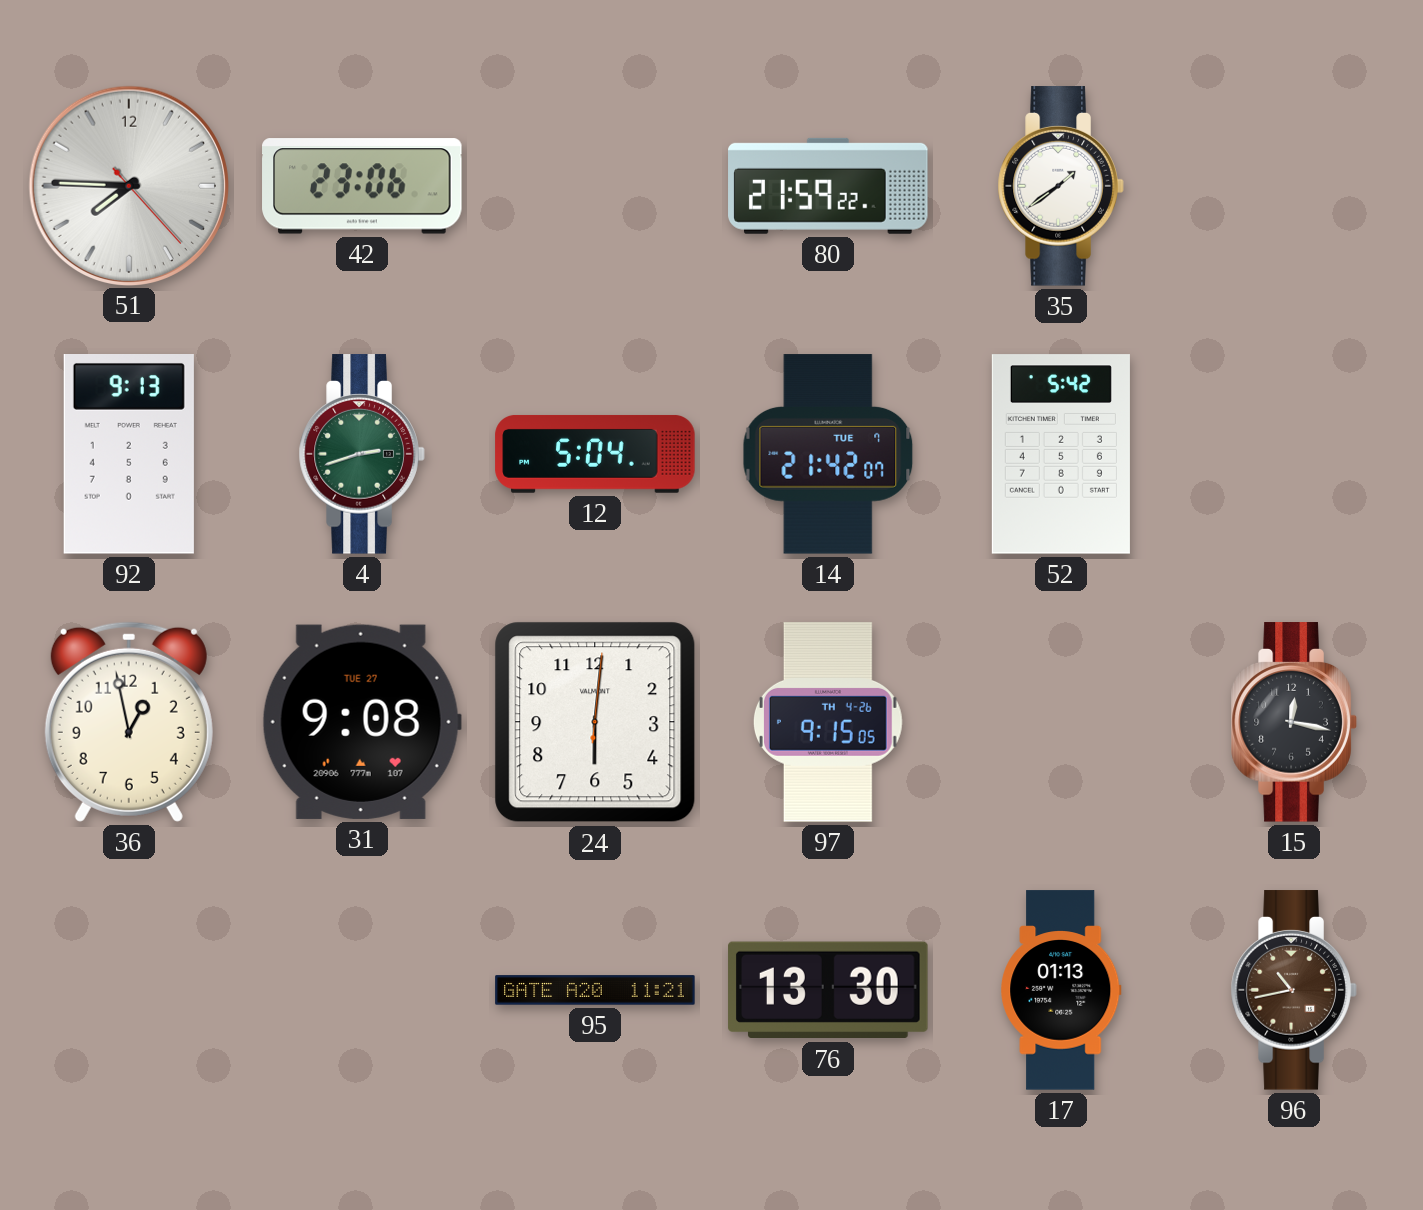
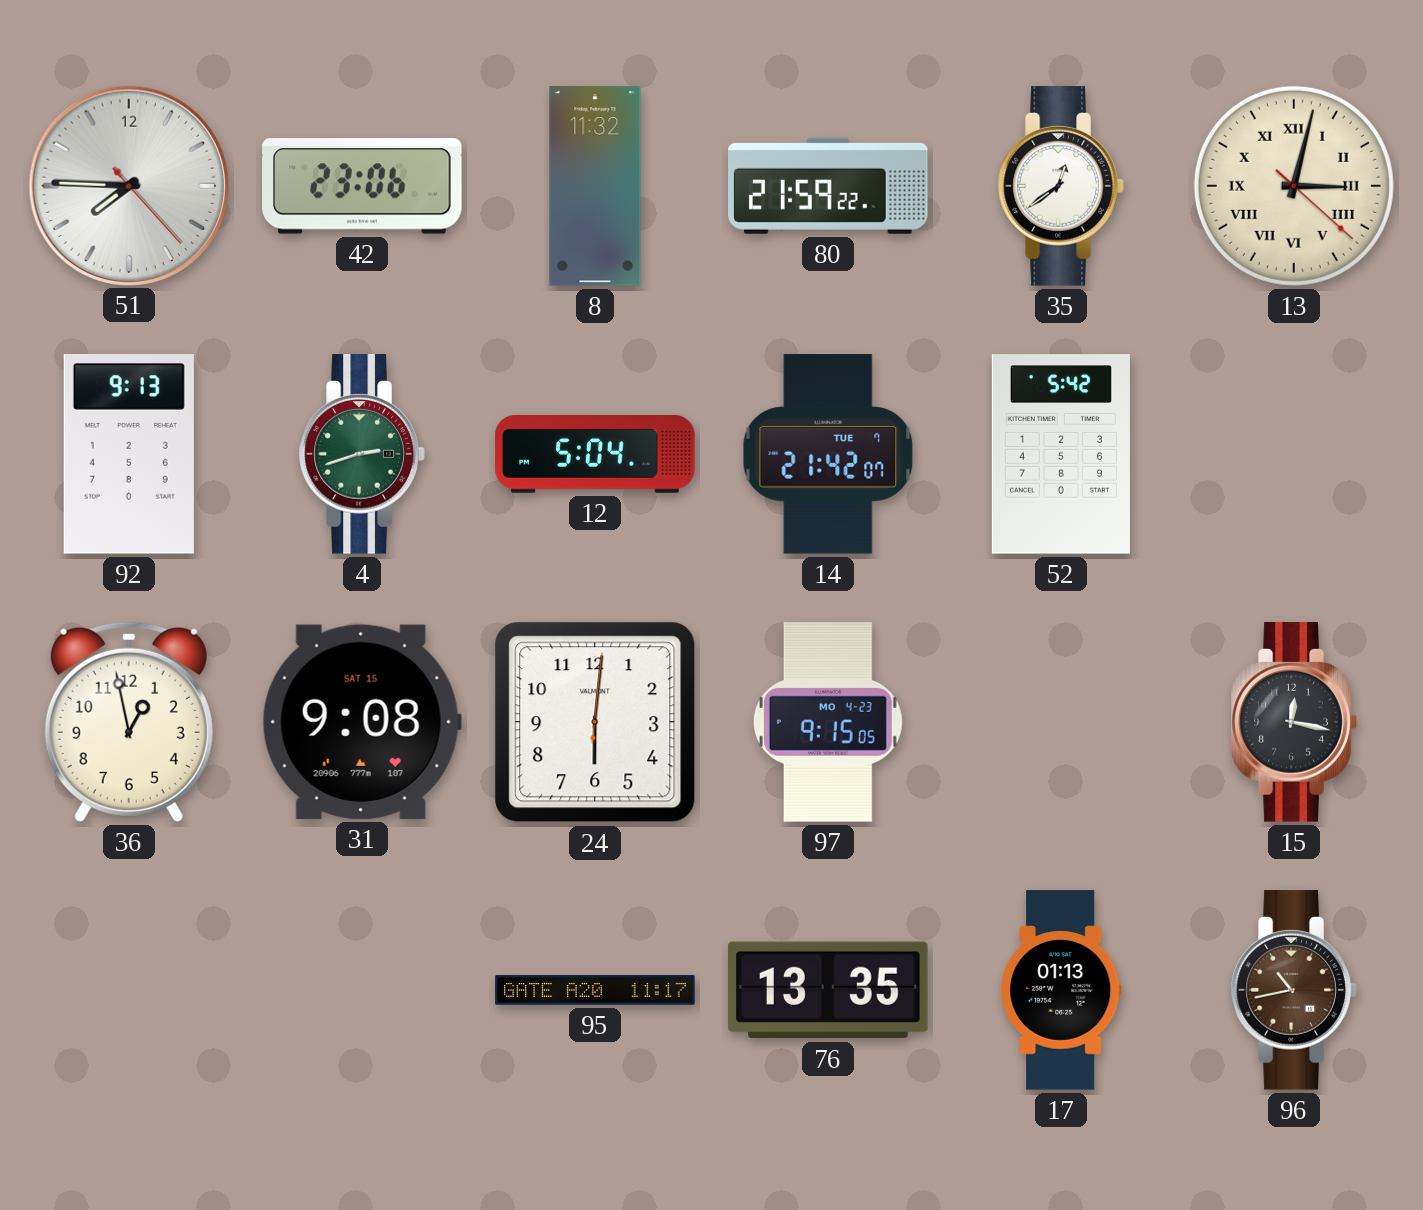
8: none -> 11:32
35: 1:39 -> 12:39
13: none -> 3:02
31 date: TUE 27 -> SAT 15
97 date: TH 4-26 -> MO 4-23
95: 11:21 -> 11:17
76: 13:30 -> 13:35
